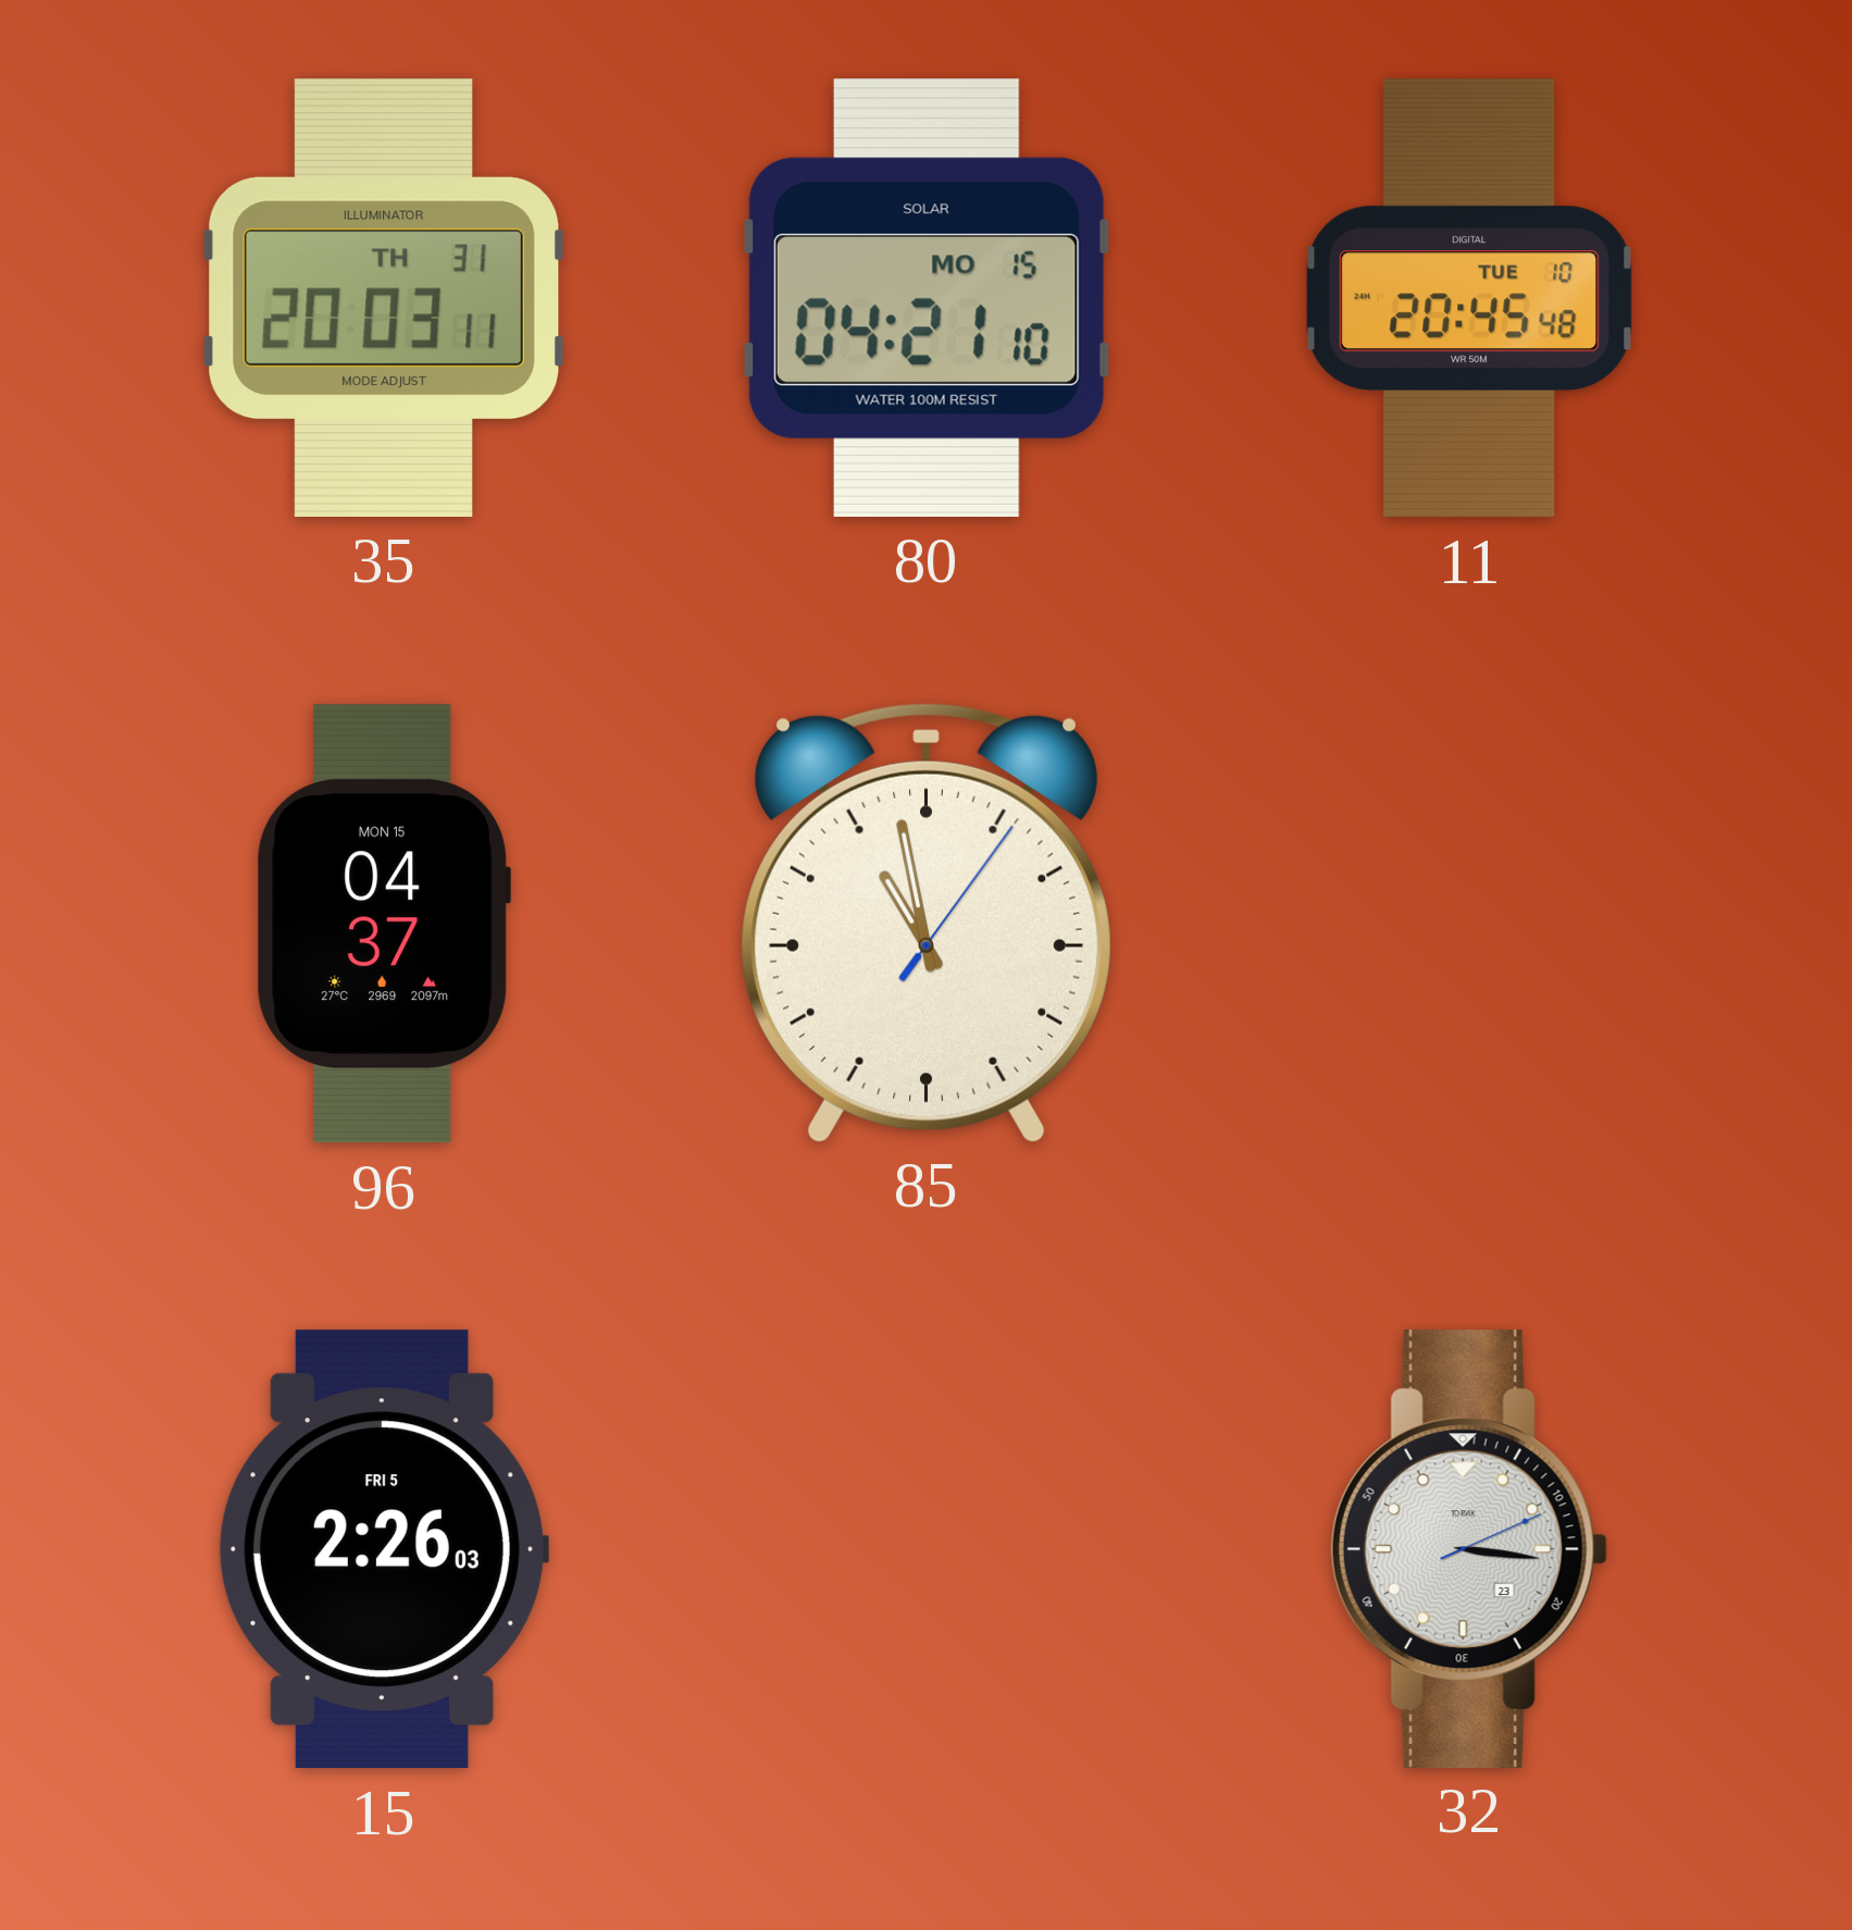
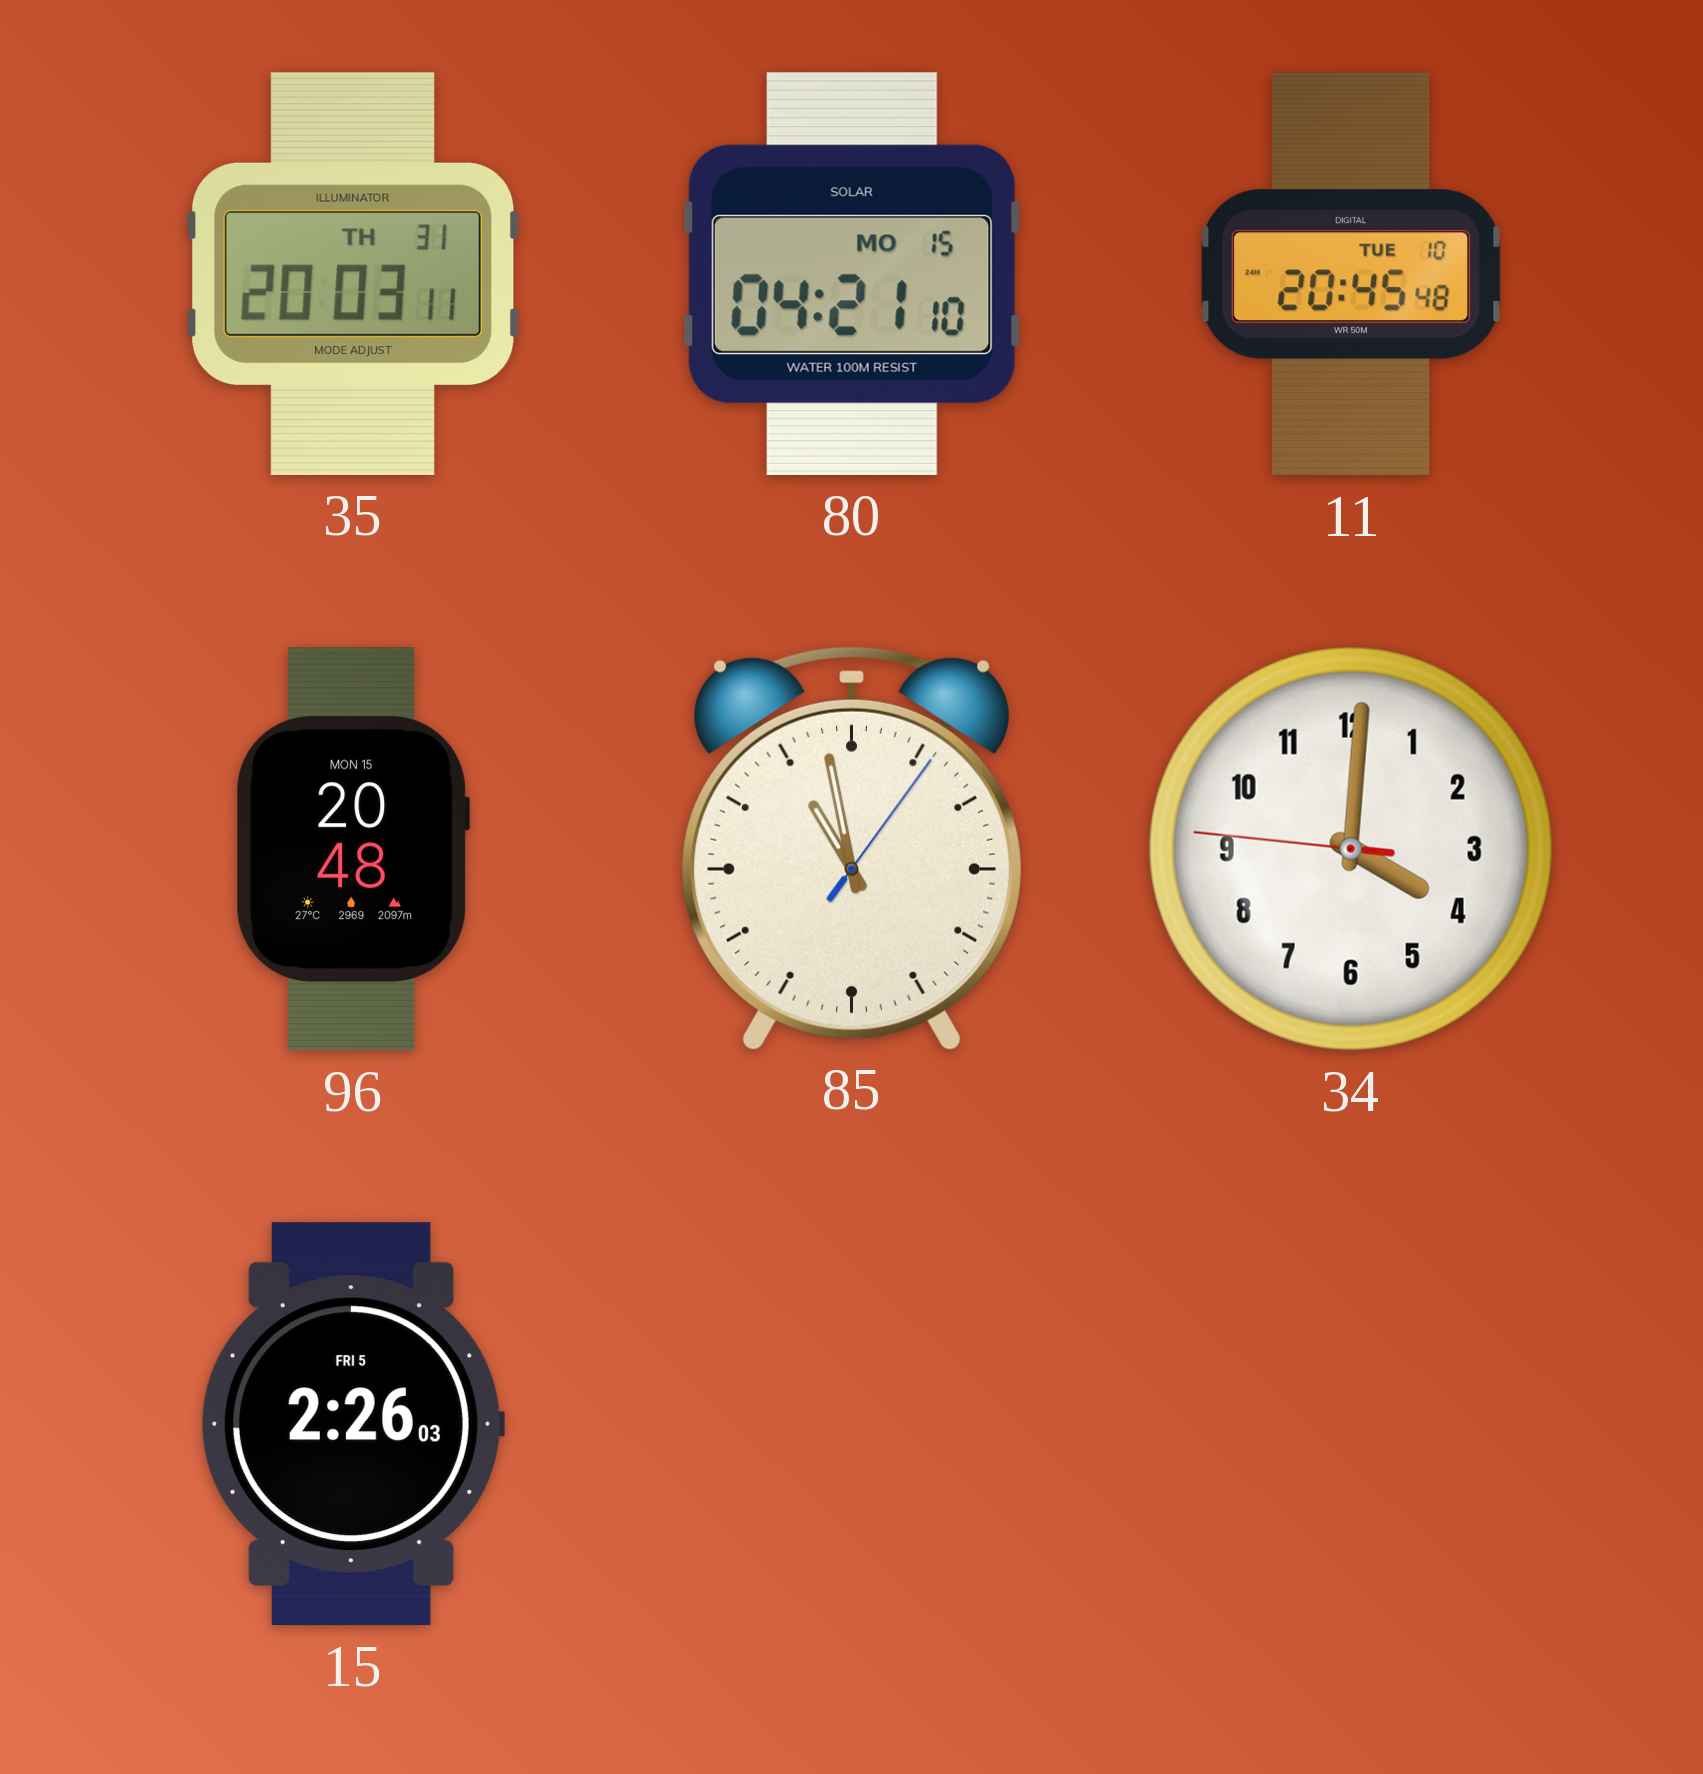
96: 04:37 -> 20:48
34: none -> 4:00
32: 3:16 -> none
